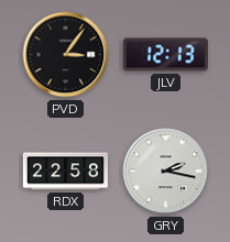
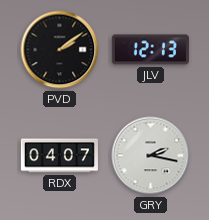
PVD: 3:06 -> 2:09
RDX: 22:58 -> 04:07
